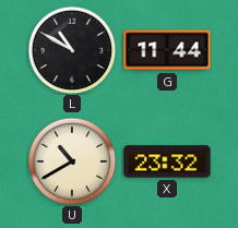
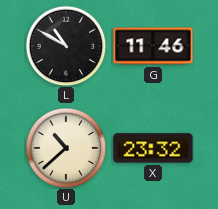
G: 11:44 -> 11:46
U: 10:40 -> 10:38
